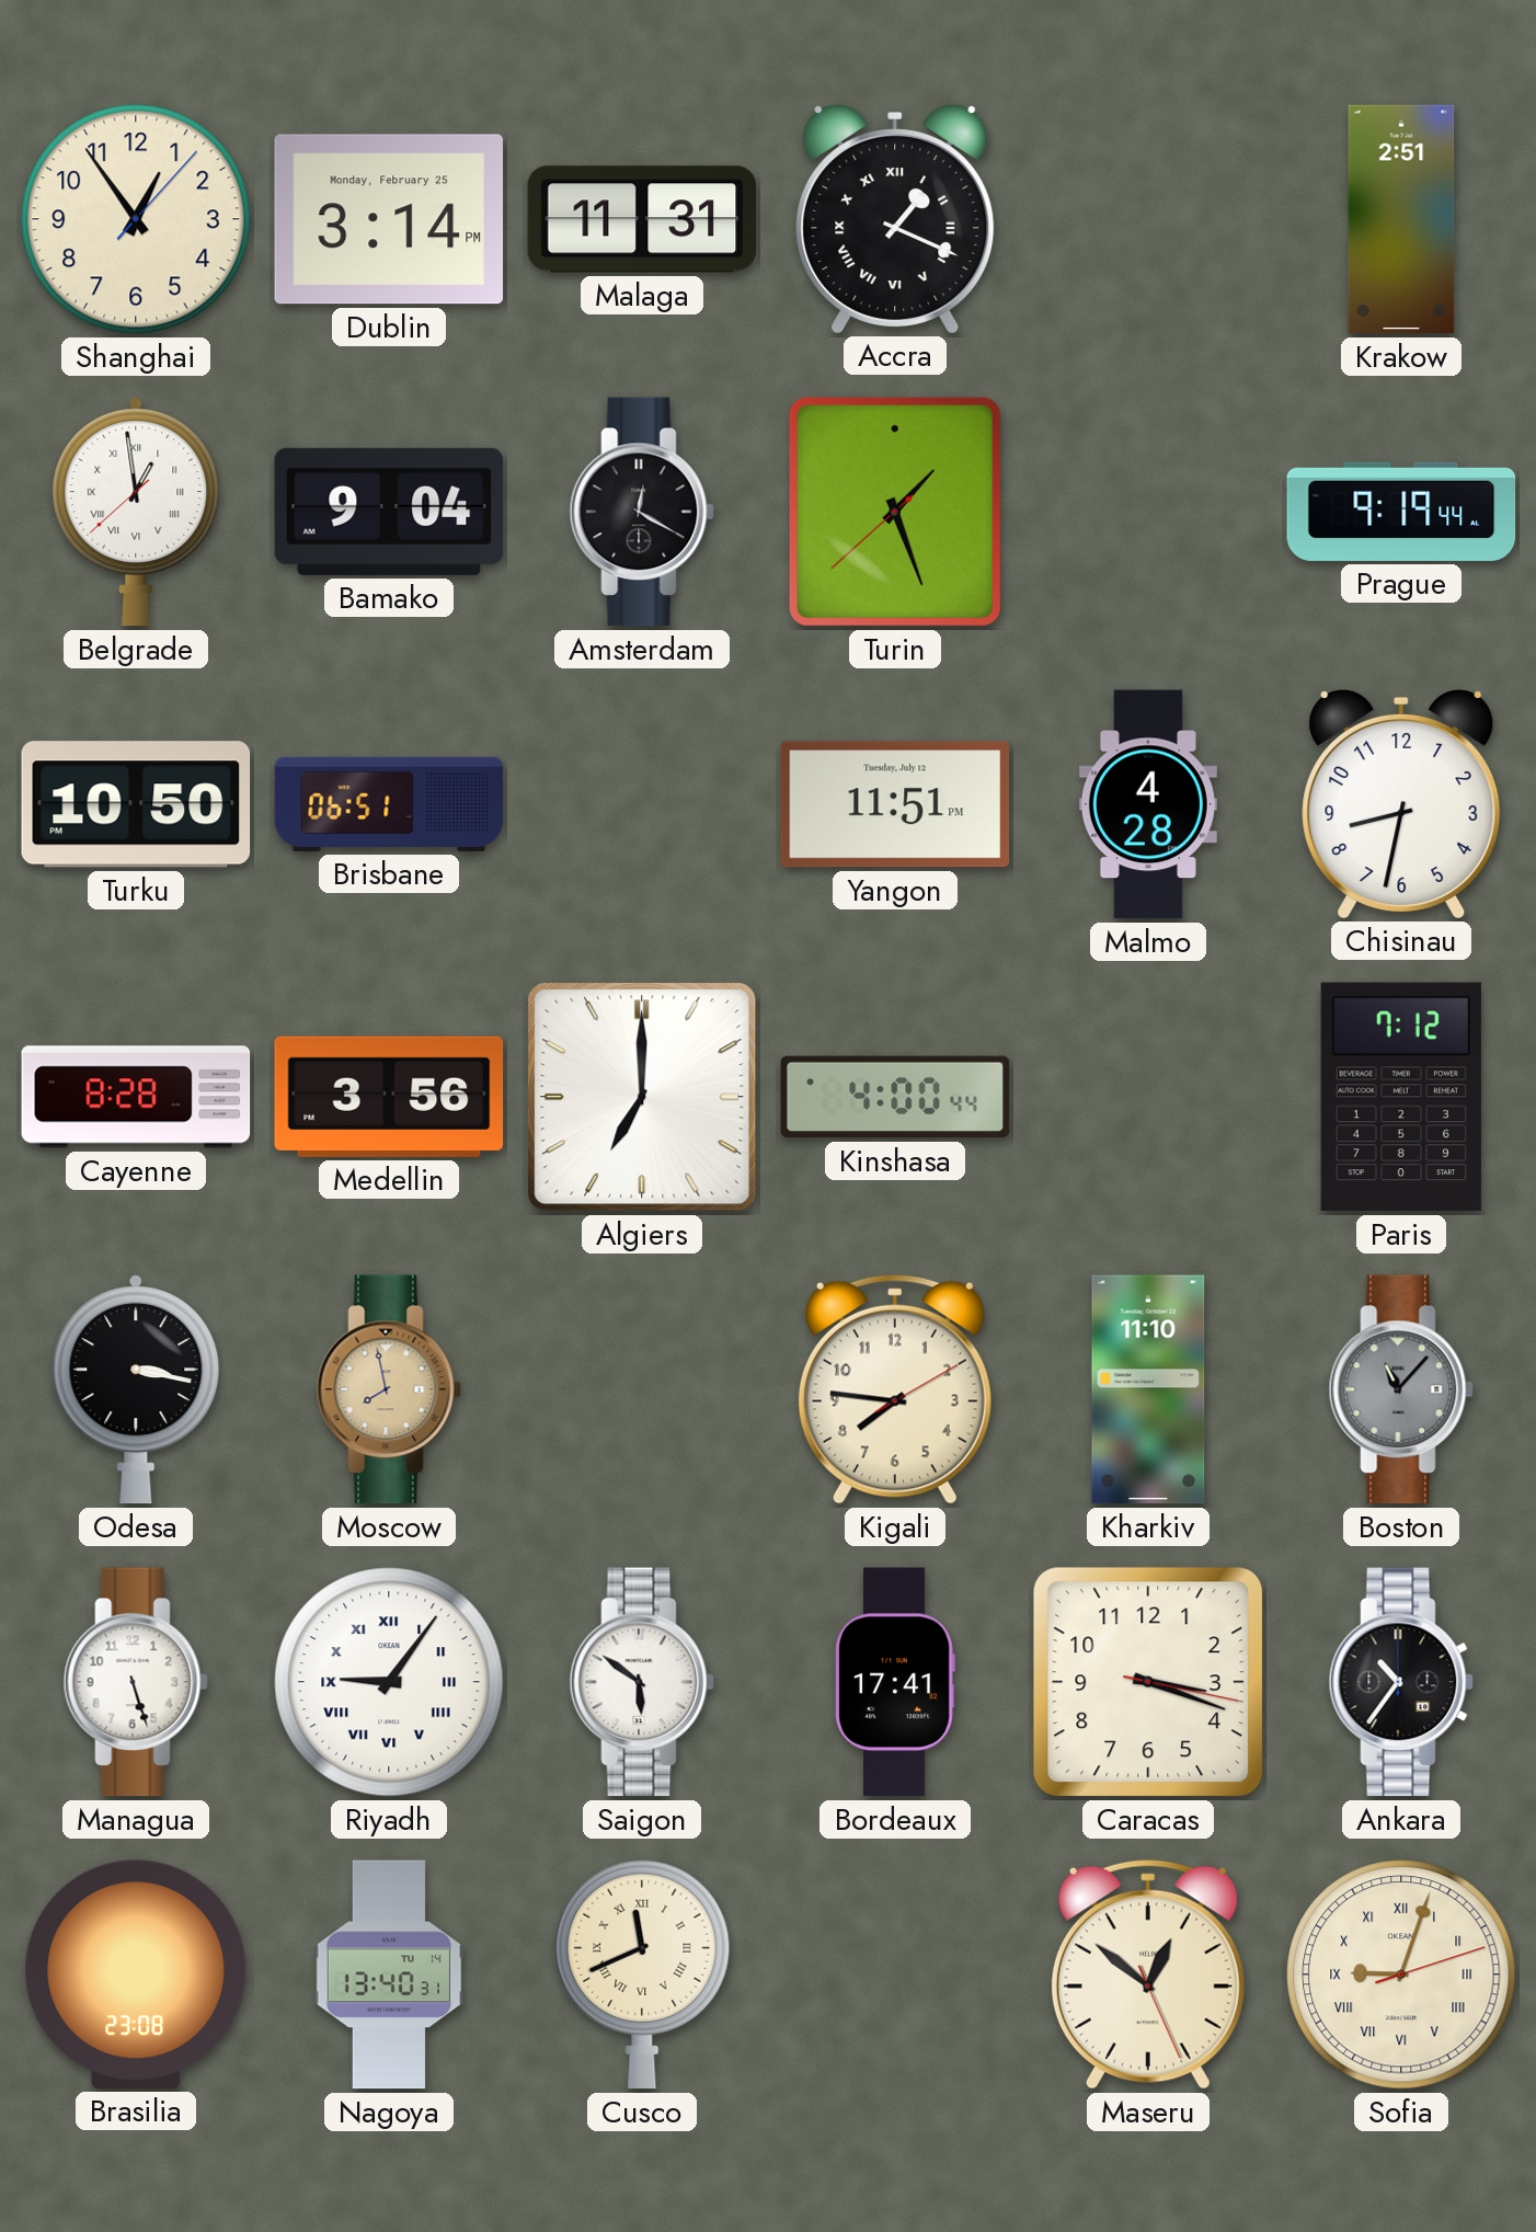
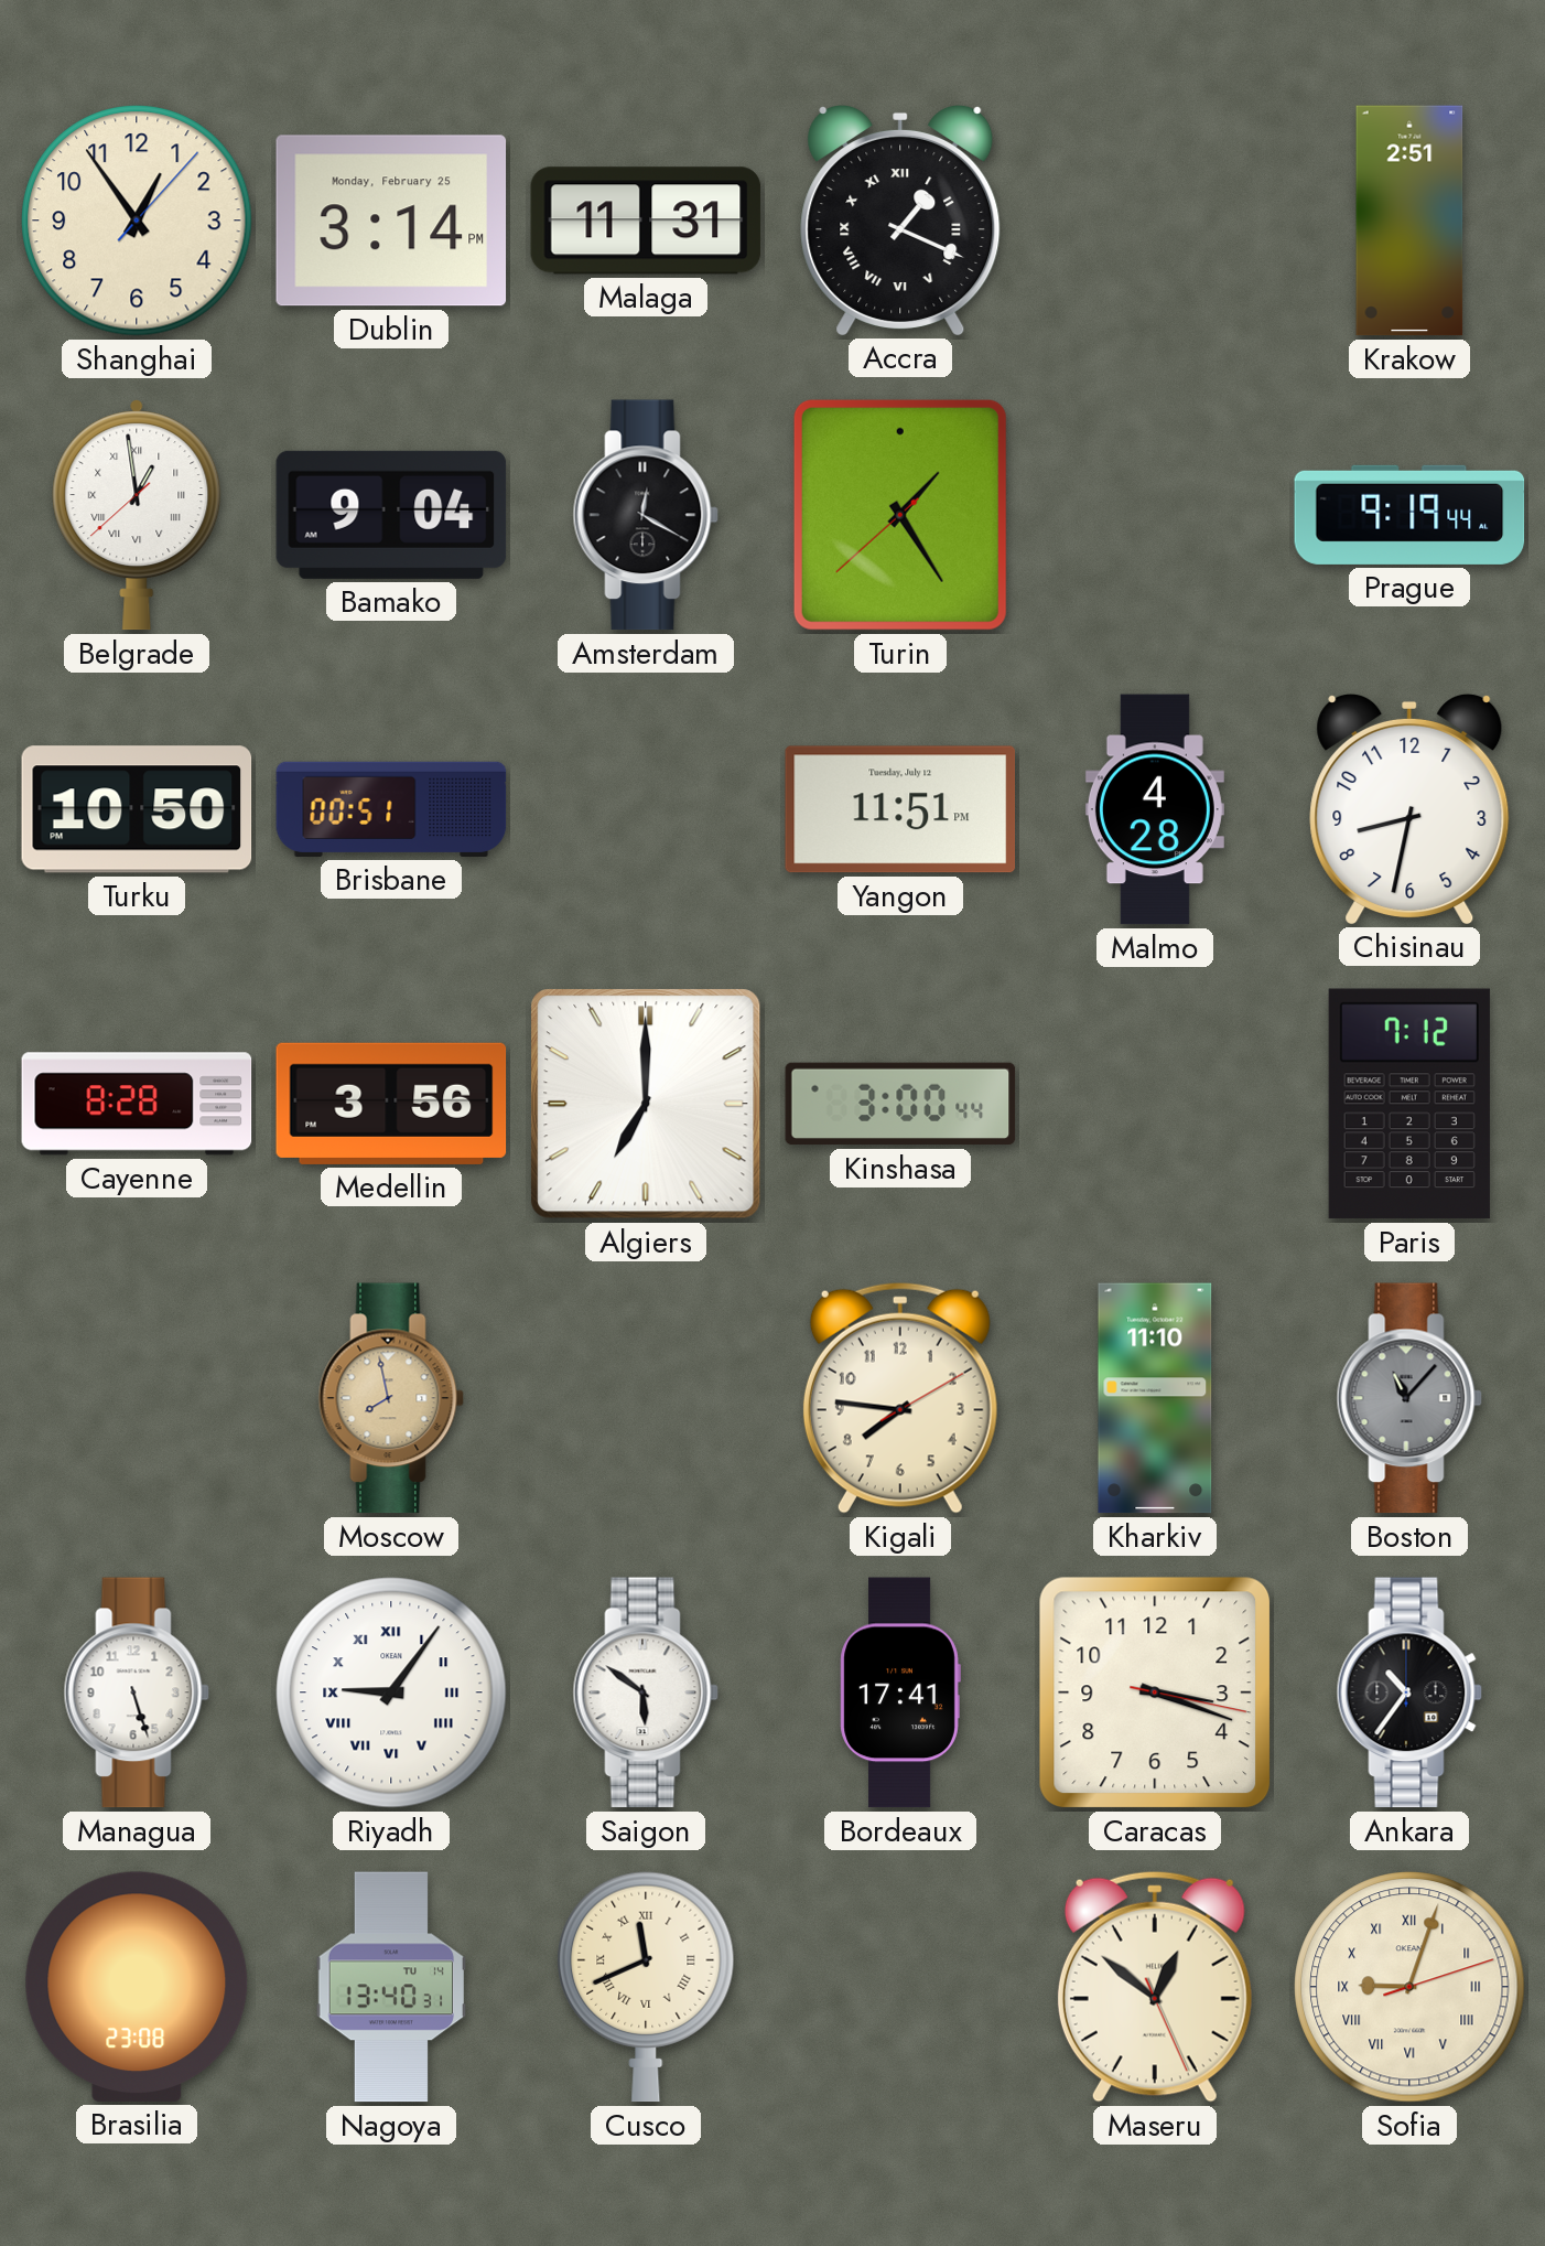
Turin: 1:26 -> 1:24
Brisbane: 06:51 -> 00:51
Kinshasa: 4:00 -> 3:00
Odesa: 3:17 -> none
